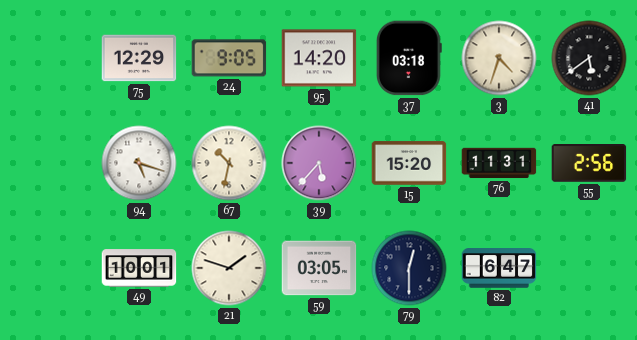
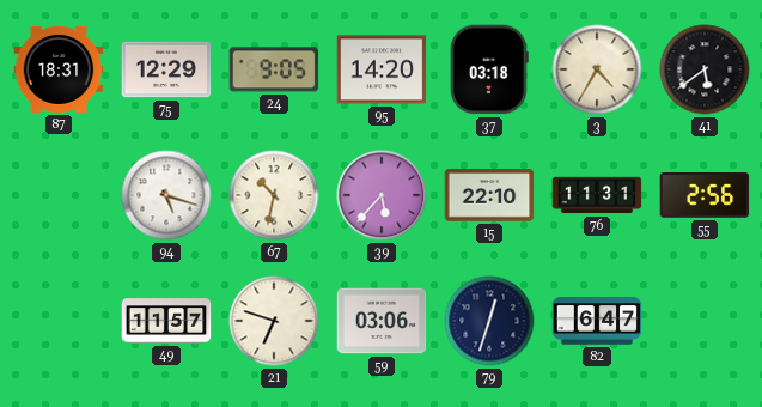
87: none -> 18:31
3: 4:33 -> 4:35
15: 15:20 -> 22:10
49: 10:01 -> 11:57
21: 1:48 -> 6:48
59: 03:05 -> 03:06
79: 12:30 -> 12:33
